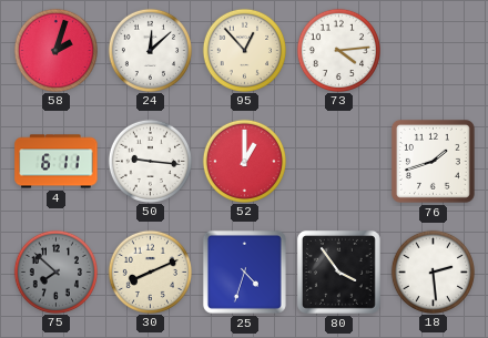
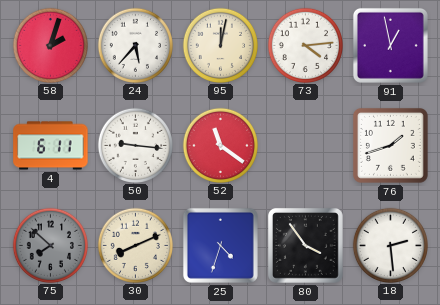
24: 12:08 -> 5:37
95: 12:53 -> 12:02
91: none -> 12:58
52: 1:00 -> 11:21
